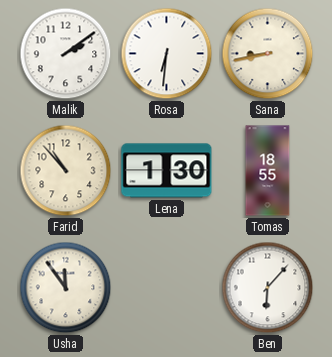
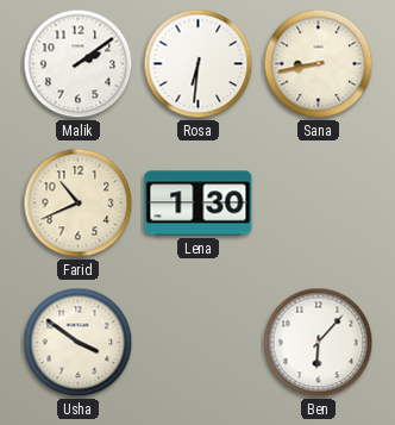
Farid: 10:53 -> 10:41
Tomas: 18:55 -> none
Usha: 11:54 -> 3:51
